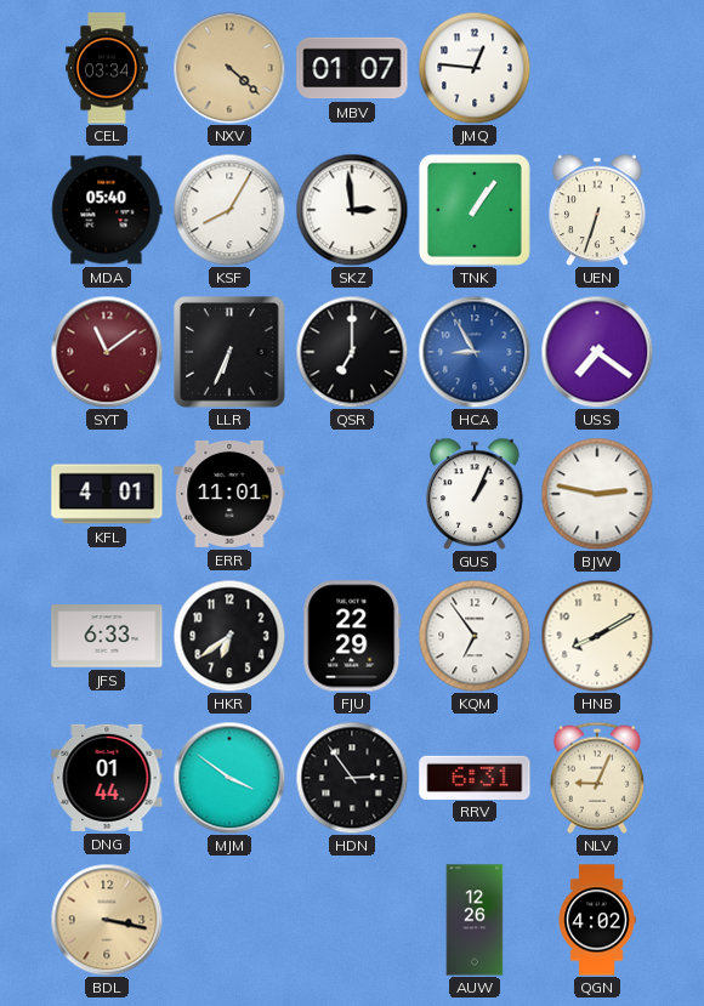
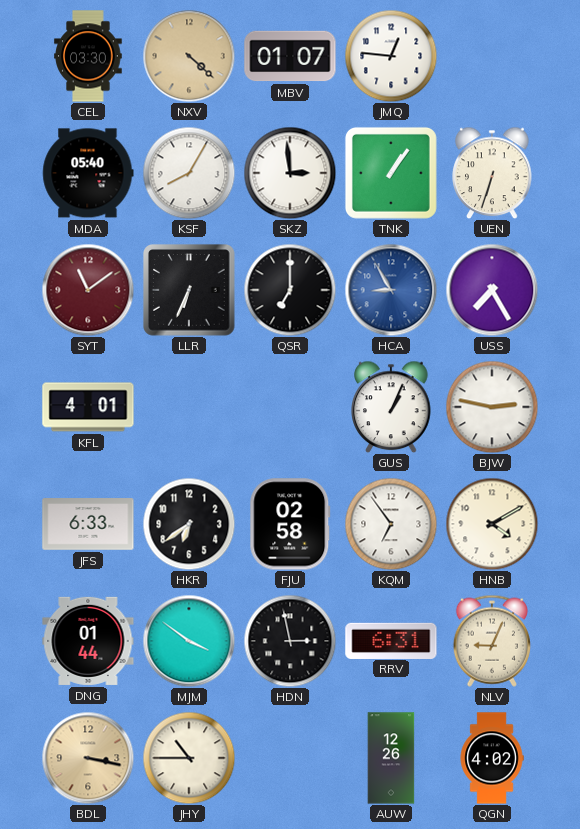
CEL: 03:34 -> 03:30
USS: 7:21 -> 7:25
ERR: 11:01 -> none
FJU: 22:29 -> 02:58
HNB: 8:10 -> 4:10
HDN: 2:54 -> 2:58
JHY: none -> 10:45
